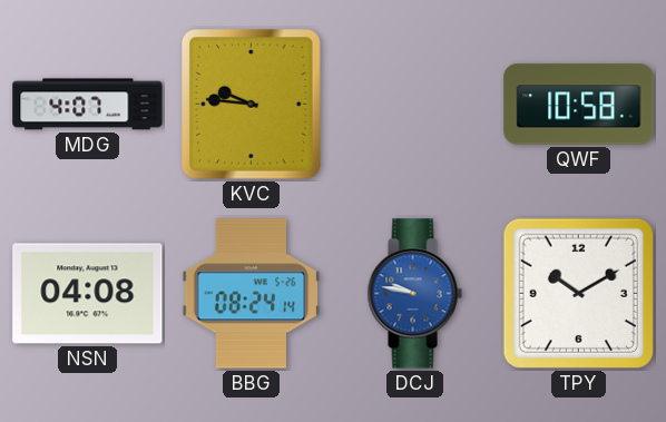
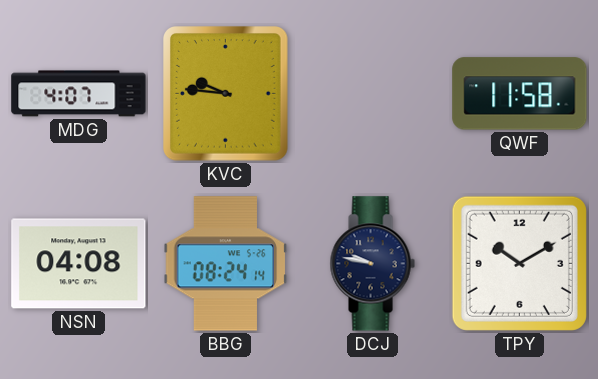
QWF: 10:58 -> 11:58
DCJ dial: blue -> navy
